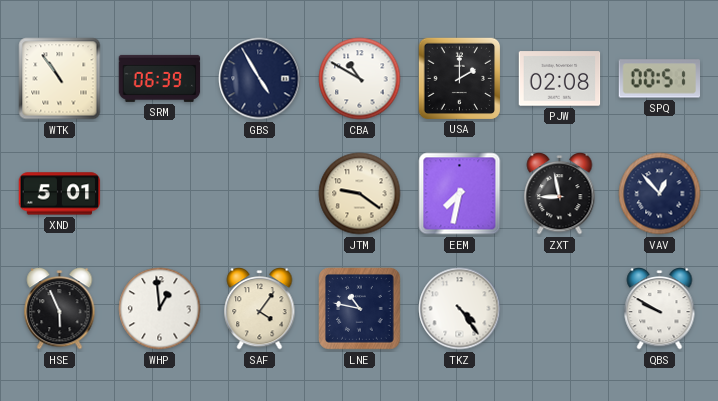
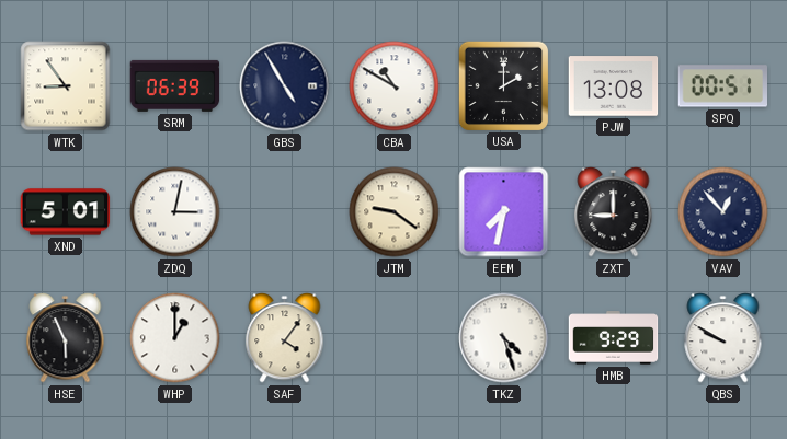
WTK: 10:54 -> 8:54
PJW: 02:08 -> 13:08
ZDQ: none -> 3:02
ZXT: 8:58 -> 9:00
WHP: 12:59 -> 1:00
LNE: 10:47 -> none
TKZ: 4:24 -> 4:27
HMB: none -> 9:29
